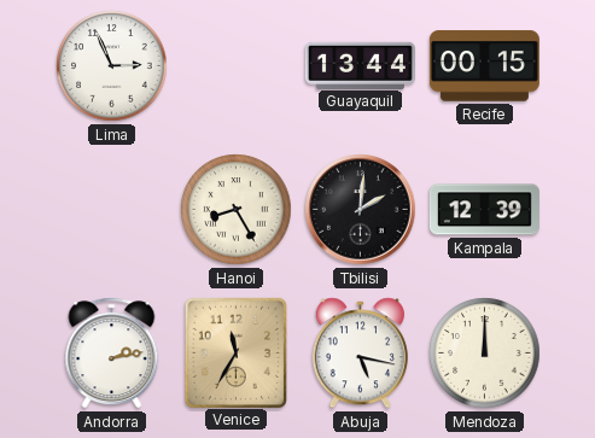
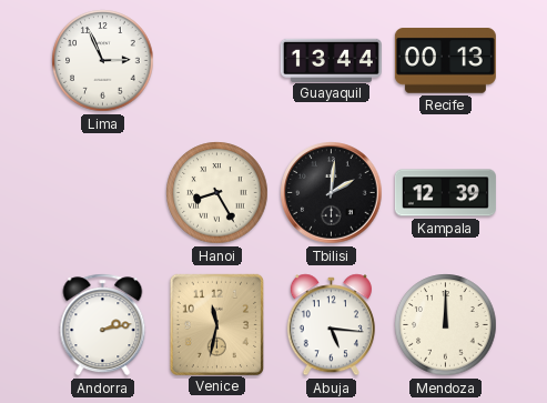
Recife: 00:15 -> 00:13
Venice: 11:35 -> 11:32
Abuja: 5:17 -> 5:16
